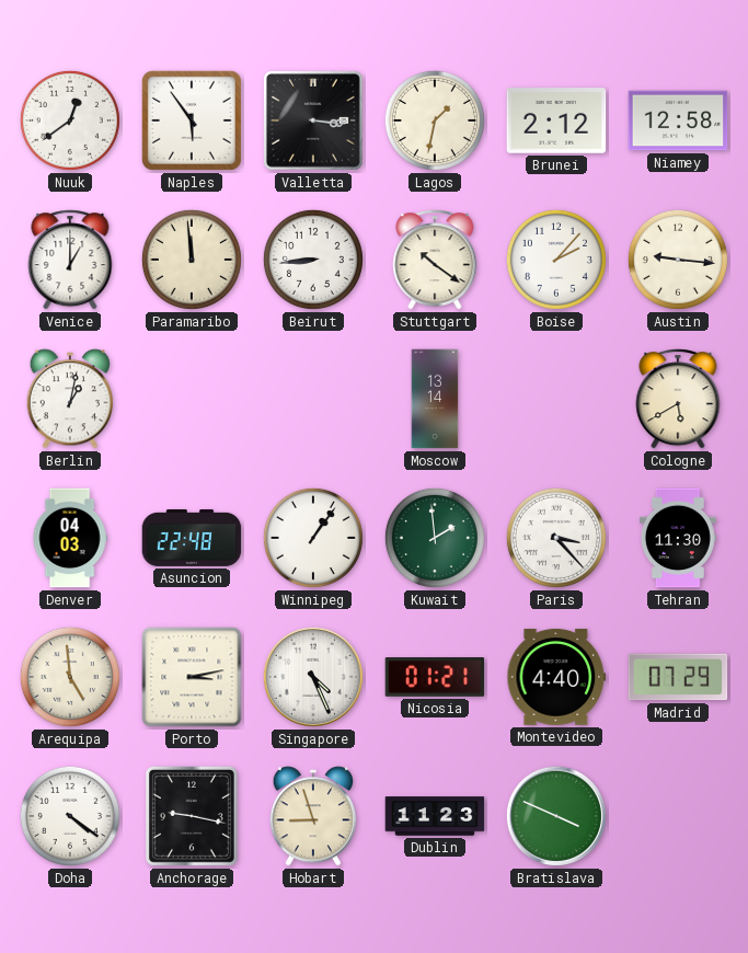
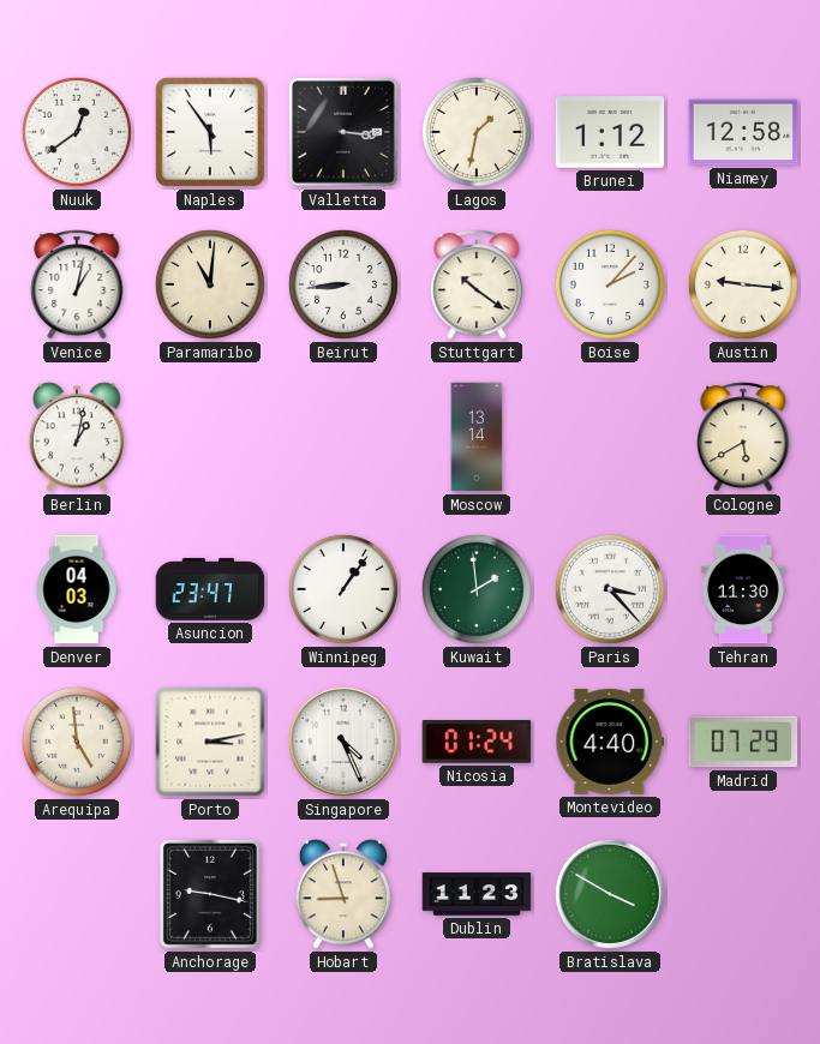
Brunei: 2:12 -> 1:12
Venice: 1:00 -> 1:02
Paramaribo: 11:59 -> 11:01
Asuncion: 22:48 -> 23:47
Nicosia: 01:21 -> 01:24
Doha: 4:21 -> none
Bratislava: 3:49 -> 3:50
